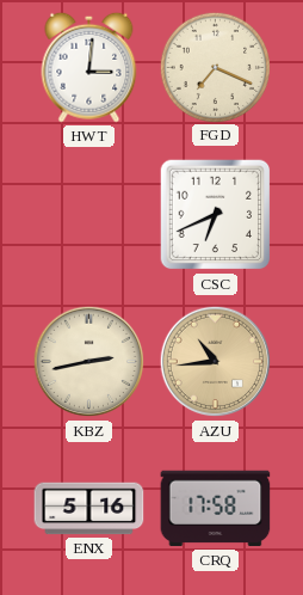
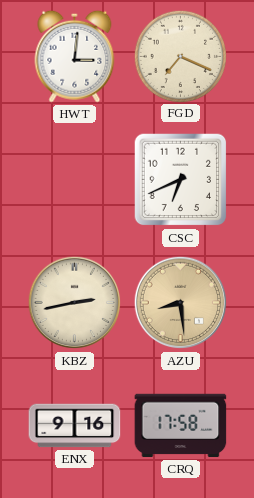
AZU: 10:44 -> 8:29
ENX: 5:16 -> 9:16
